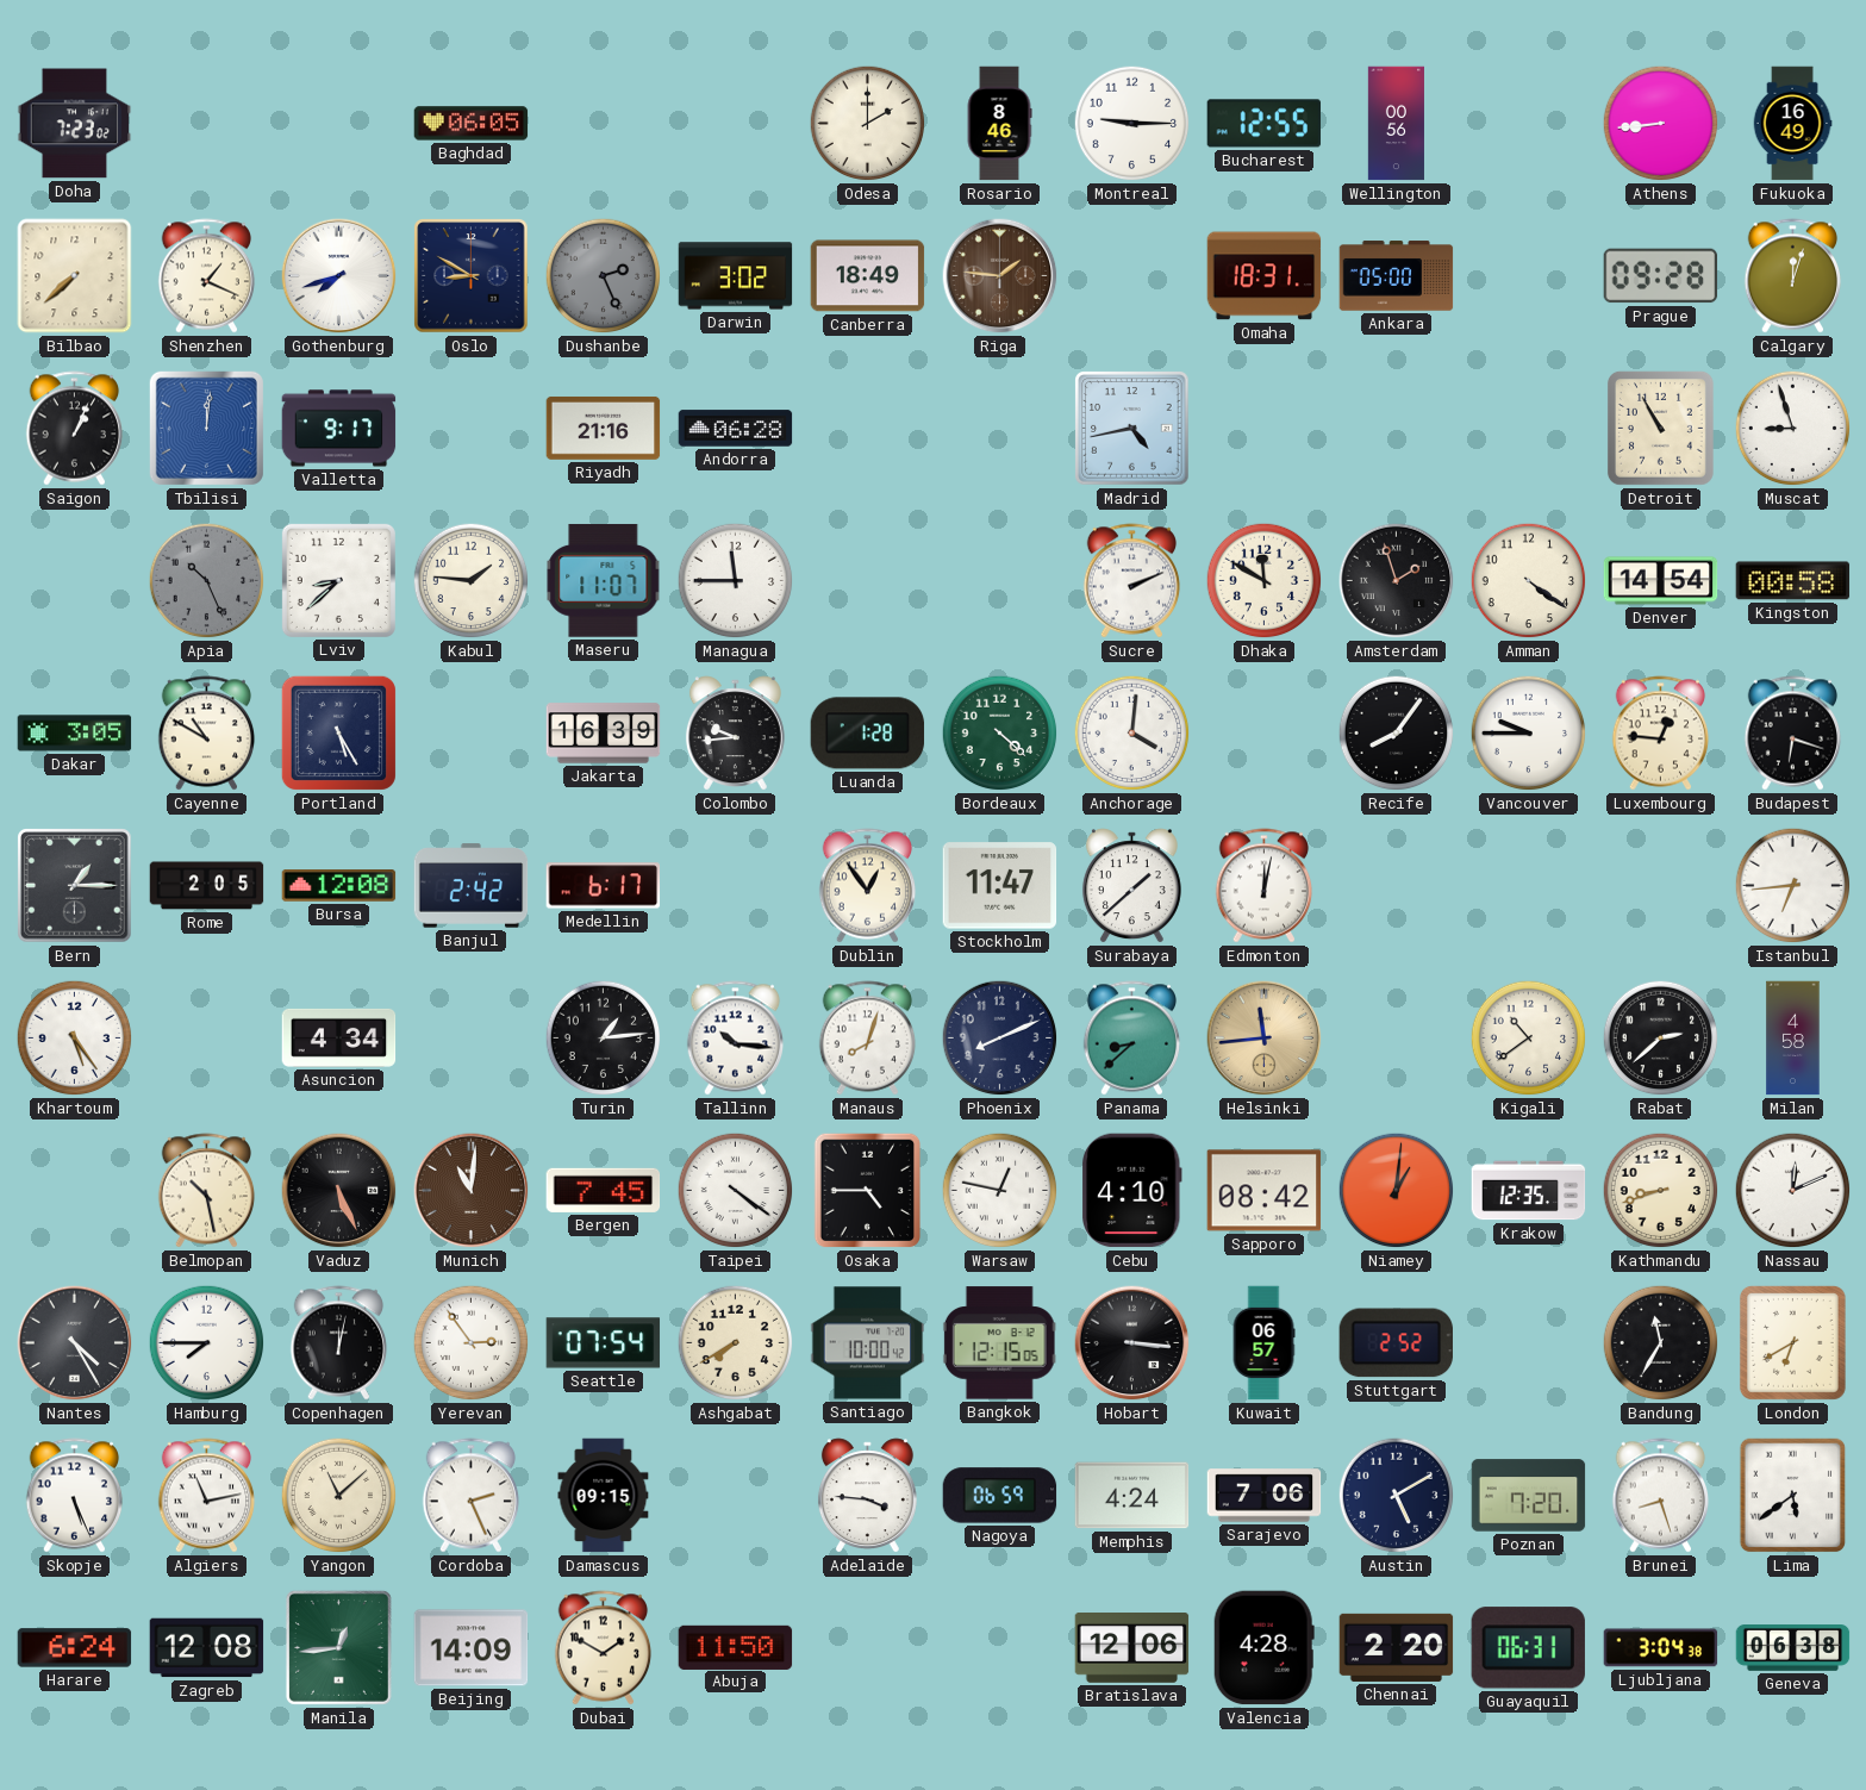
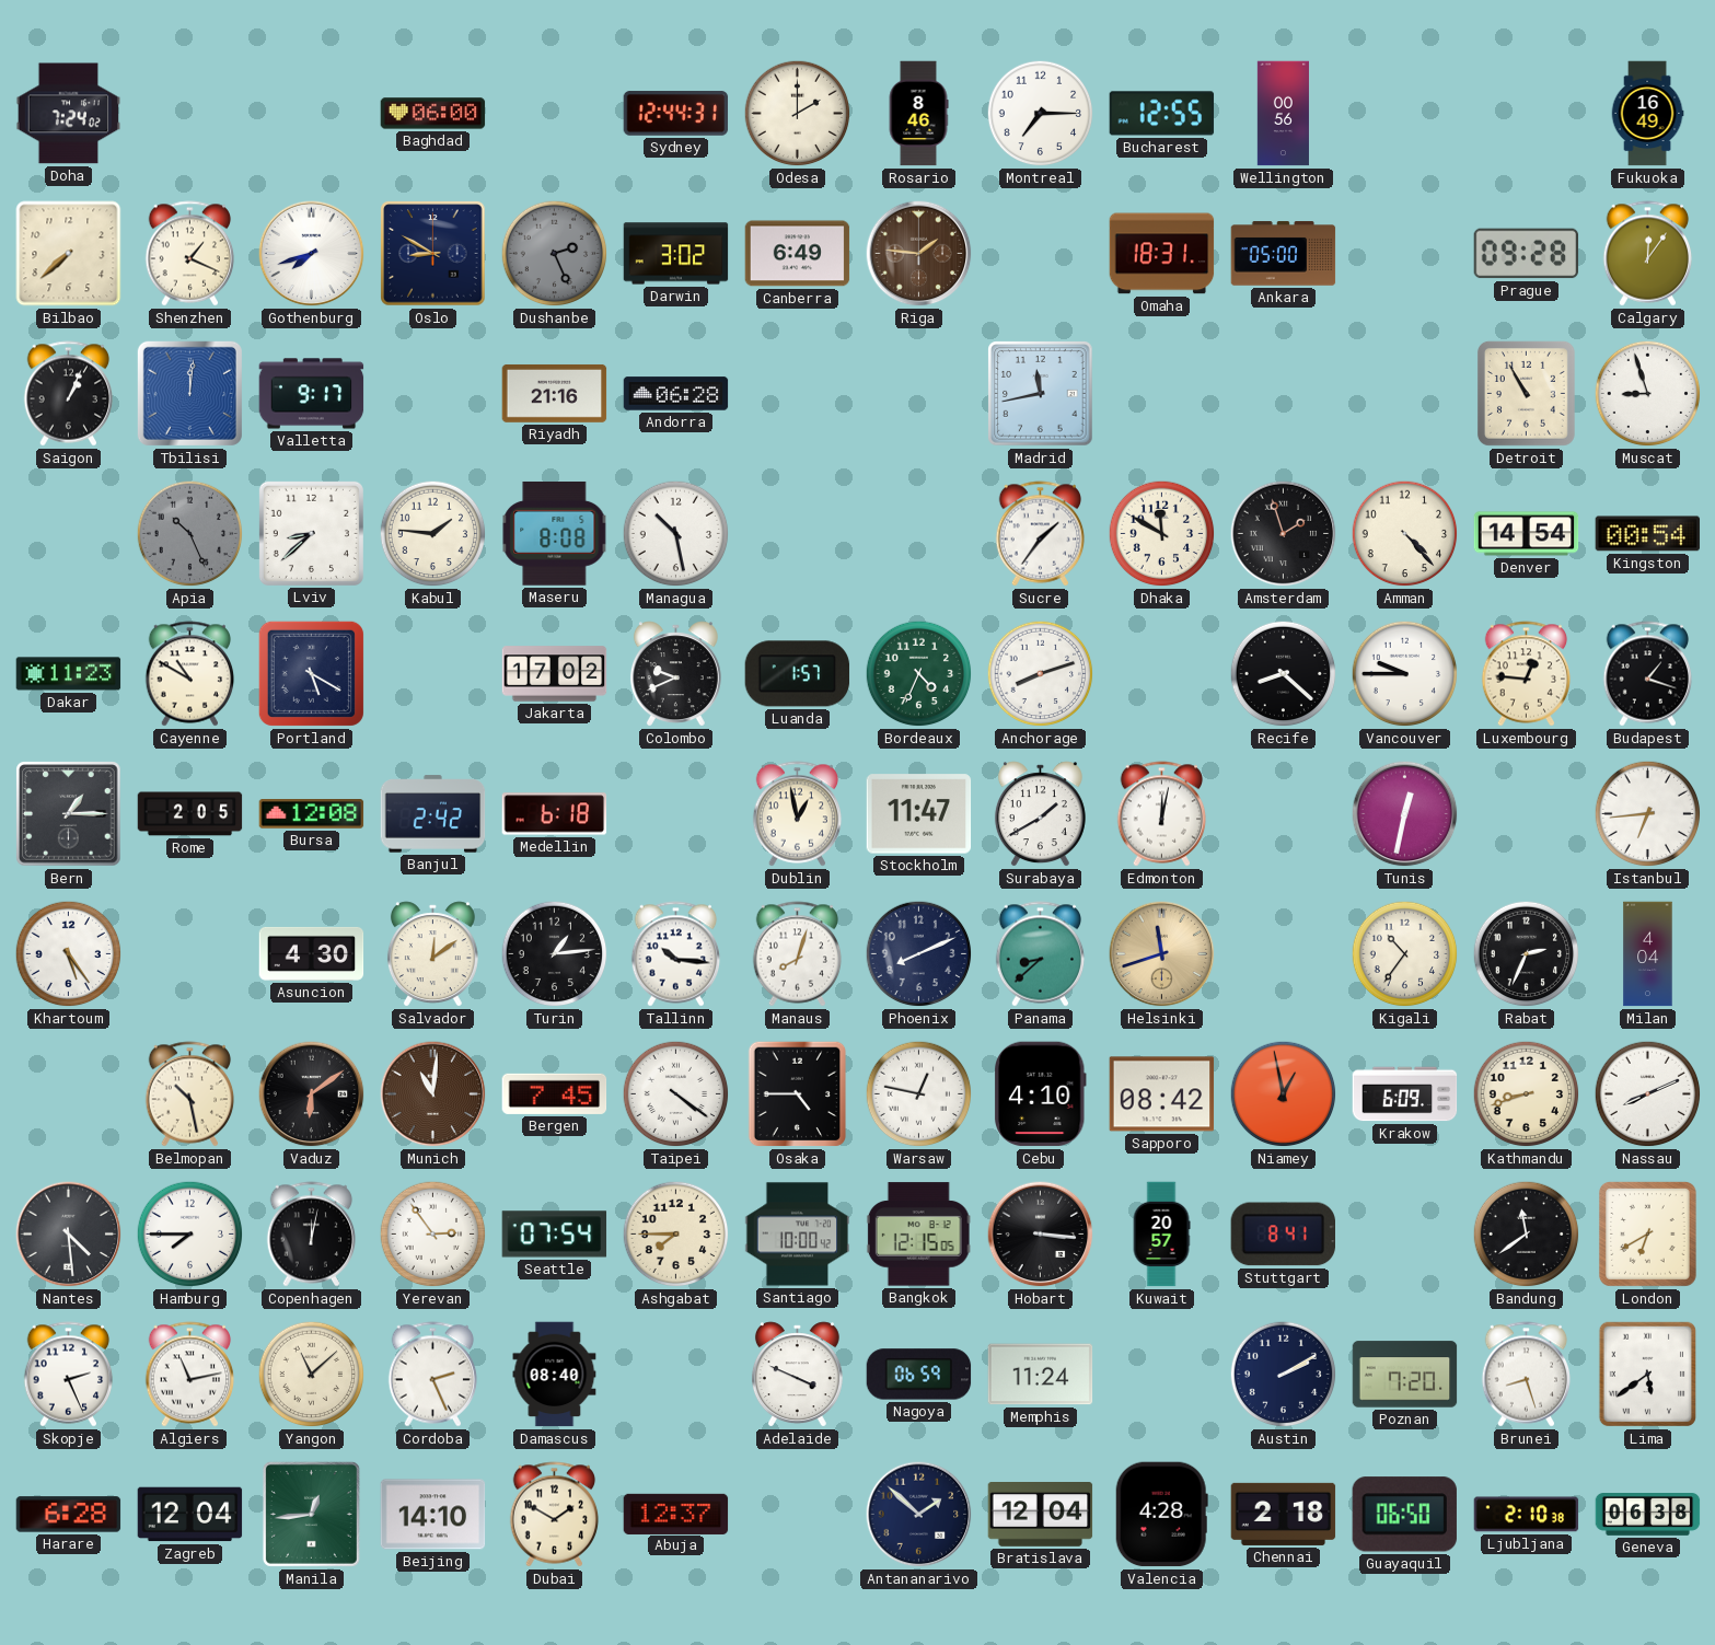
Doha: 7:23 -> 7:24
Baghdad: 06:05 -> 06:00
Sydney: none -> 12:44
Montreal: 9:15 -> 7:15
Athens: 8:44 -> none
Canberra: 18:49 -> 6:49
Calgary: 12:03 -> 12:06
Madrid: 4:43 -> 11:43
Maseru: 11:07 -> 8:08
Managua: 11:45 -> 10:28
Sucre: 2:11 -> 1:36
Amman: 4:21 -> 4:23
Kingston: 00:58 -> 00:54
Dakar: 3:05 -> 11:23
Portland: 5:25 -> 5:20
Jakarta: 16:39 -> 17:02
Colombo: 9:44 -> 9:41
Luanda: 1:28 -> 1:57
Bordeaux: 4:22 -> 4:34
Anchorage: 4:01 -> 8:12
Recife: 8:06 -> 8:22
Budapest: 6:18 -> 1:18
Medellin: 6:17 -> 6:18
Dublin: 12:54 -> 12:58
Surabaya: 1:38 -> 1:40
Tunis: none -> 12:32
Asuncion: 4:34 -> 4:30
Salvador: none -> 12:09
Helsinki: 11:44 -> 11:42
Kigali: 10:39 -> 10:36
Rabat: 2:38 -> 2:34
Milan: 4:58 -> 4:04
Vaduz: 5:26 -> 6:09
Niamey: 1:01 -> 12:58
Krakow: 12:35 -> 6:09
Nassau: 12:11 -> 8:11
Nantes: 4:25 -> 4:29
Ashgabat: 7:40 -> 7:45
Kuwait: 06:57 -> 20:57
Stuttgart: 2:52 -> 8:41
Bandung: 11:35 -> 11:39
Skopje: 5:26 -> 2:26
Damascus: 09:15 -> 08:40
Adelaide: 3:46 -> 3:49
Memphis: 4:24 -> 11:24
Sarajevo: 7:06 -> none
Austin: 5:10 -> 2:10
Harare: 6:24 -> 6:28
Zagreb: 12:08 -> 12:04
Beijing: 14:09 -> 14:10
Abuja: 11:50 -> 12:37
Antananarivo: none -> 1:52
Bratislava: 12:06 -> 12:04
Chennai: 2:20 -> 2:18
Guayaquil: 06:31 -> 06:50
Ljubljana: 3:04 -> 2:10
